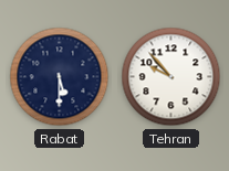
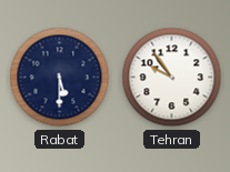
Tehran: 9:53 -> 9:54
